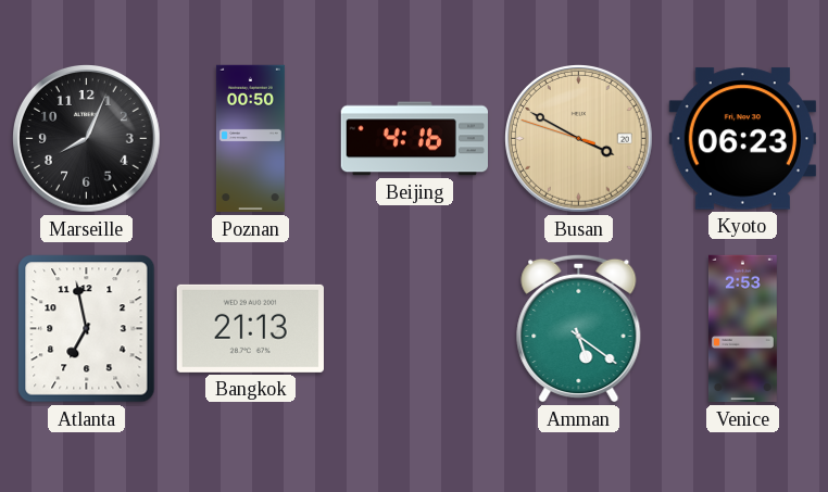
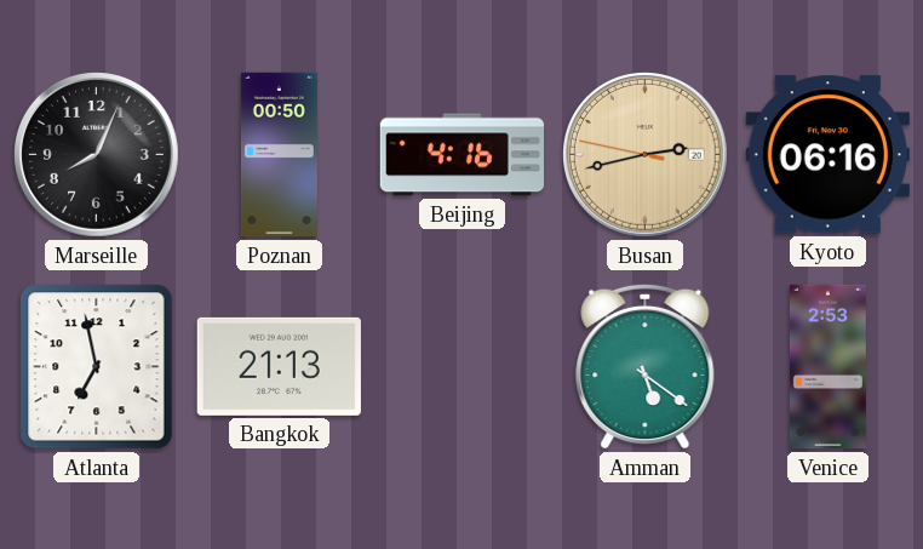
Busan: 3:49 -> 2:42
Kyoto: 06:23 -> 06:16
